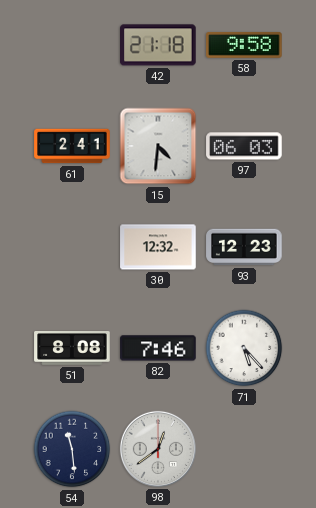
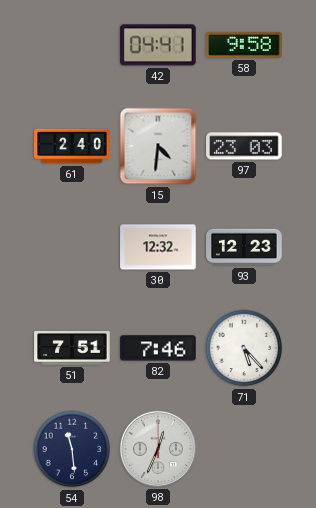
42: 21:18 -> 04:41
61: 2:41 -> 2:40
97: 06:03 -> 23:03
51: 8:08 -> 7:51
98: 12:39 -> 12:34
